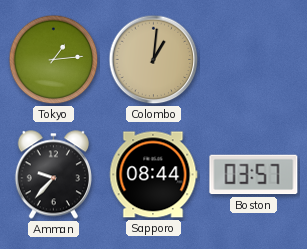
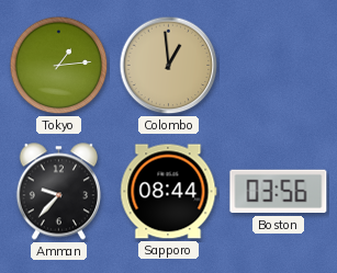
Colombo: 1:01 -> 12:59
Boston: 03:57 -> 03:56
